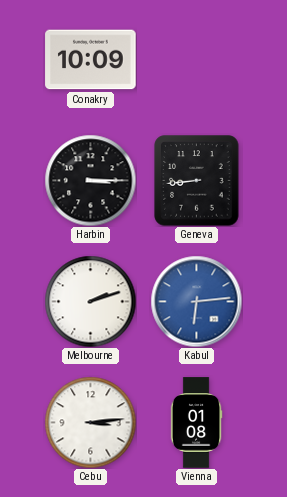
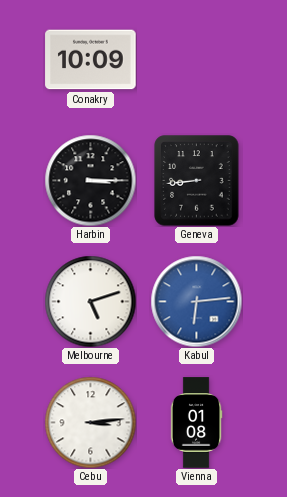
Melbourne: 2:12 -> 5:12
